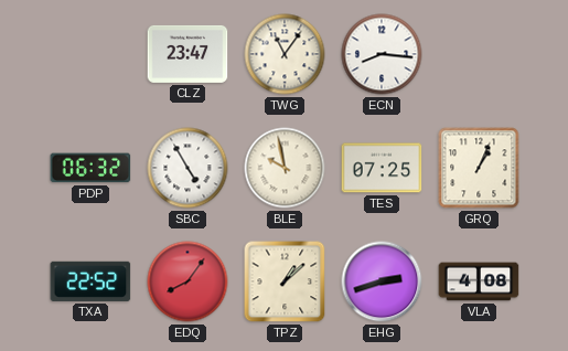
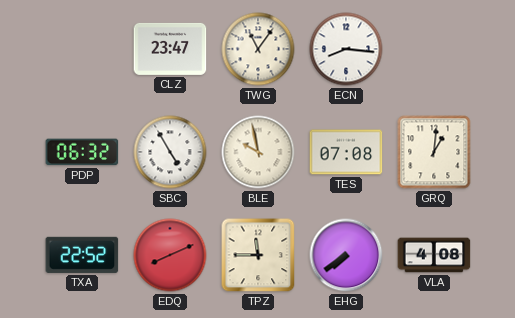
TES: 07:25 -> 07:08
GRQ: 1:04 -> 1:01
EDQ: 8:06 -> 8:11
TPZ: 1:08 -> 11:45
EHG: 2:42 -> 7:39
